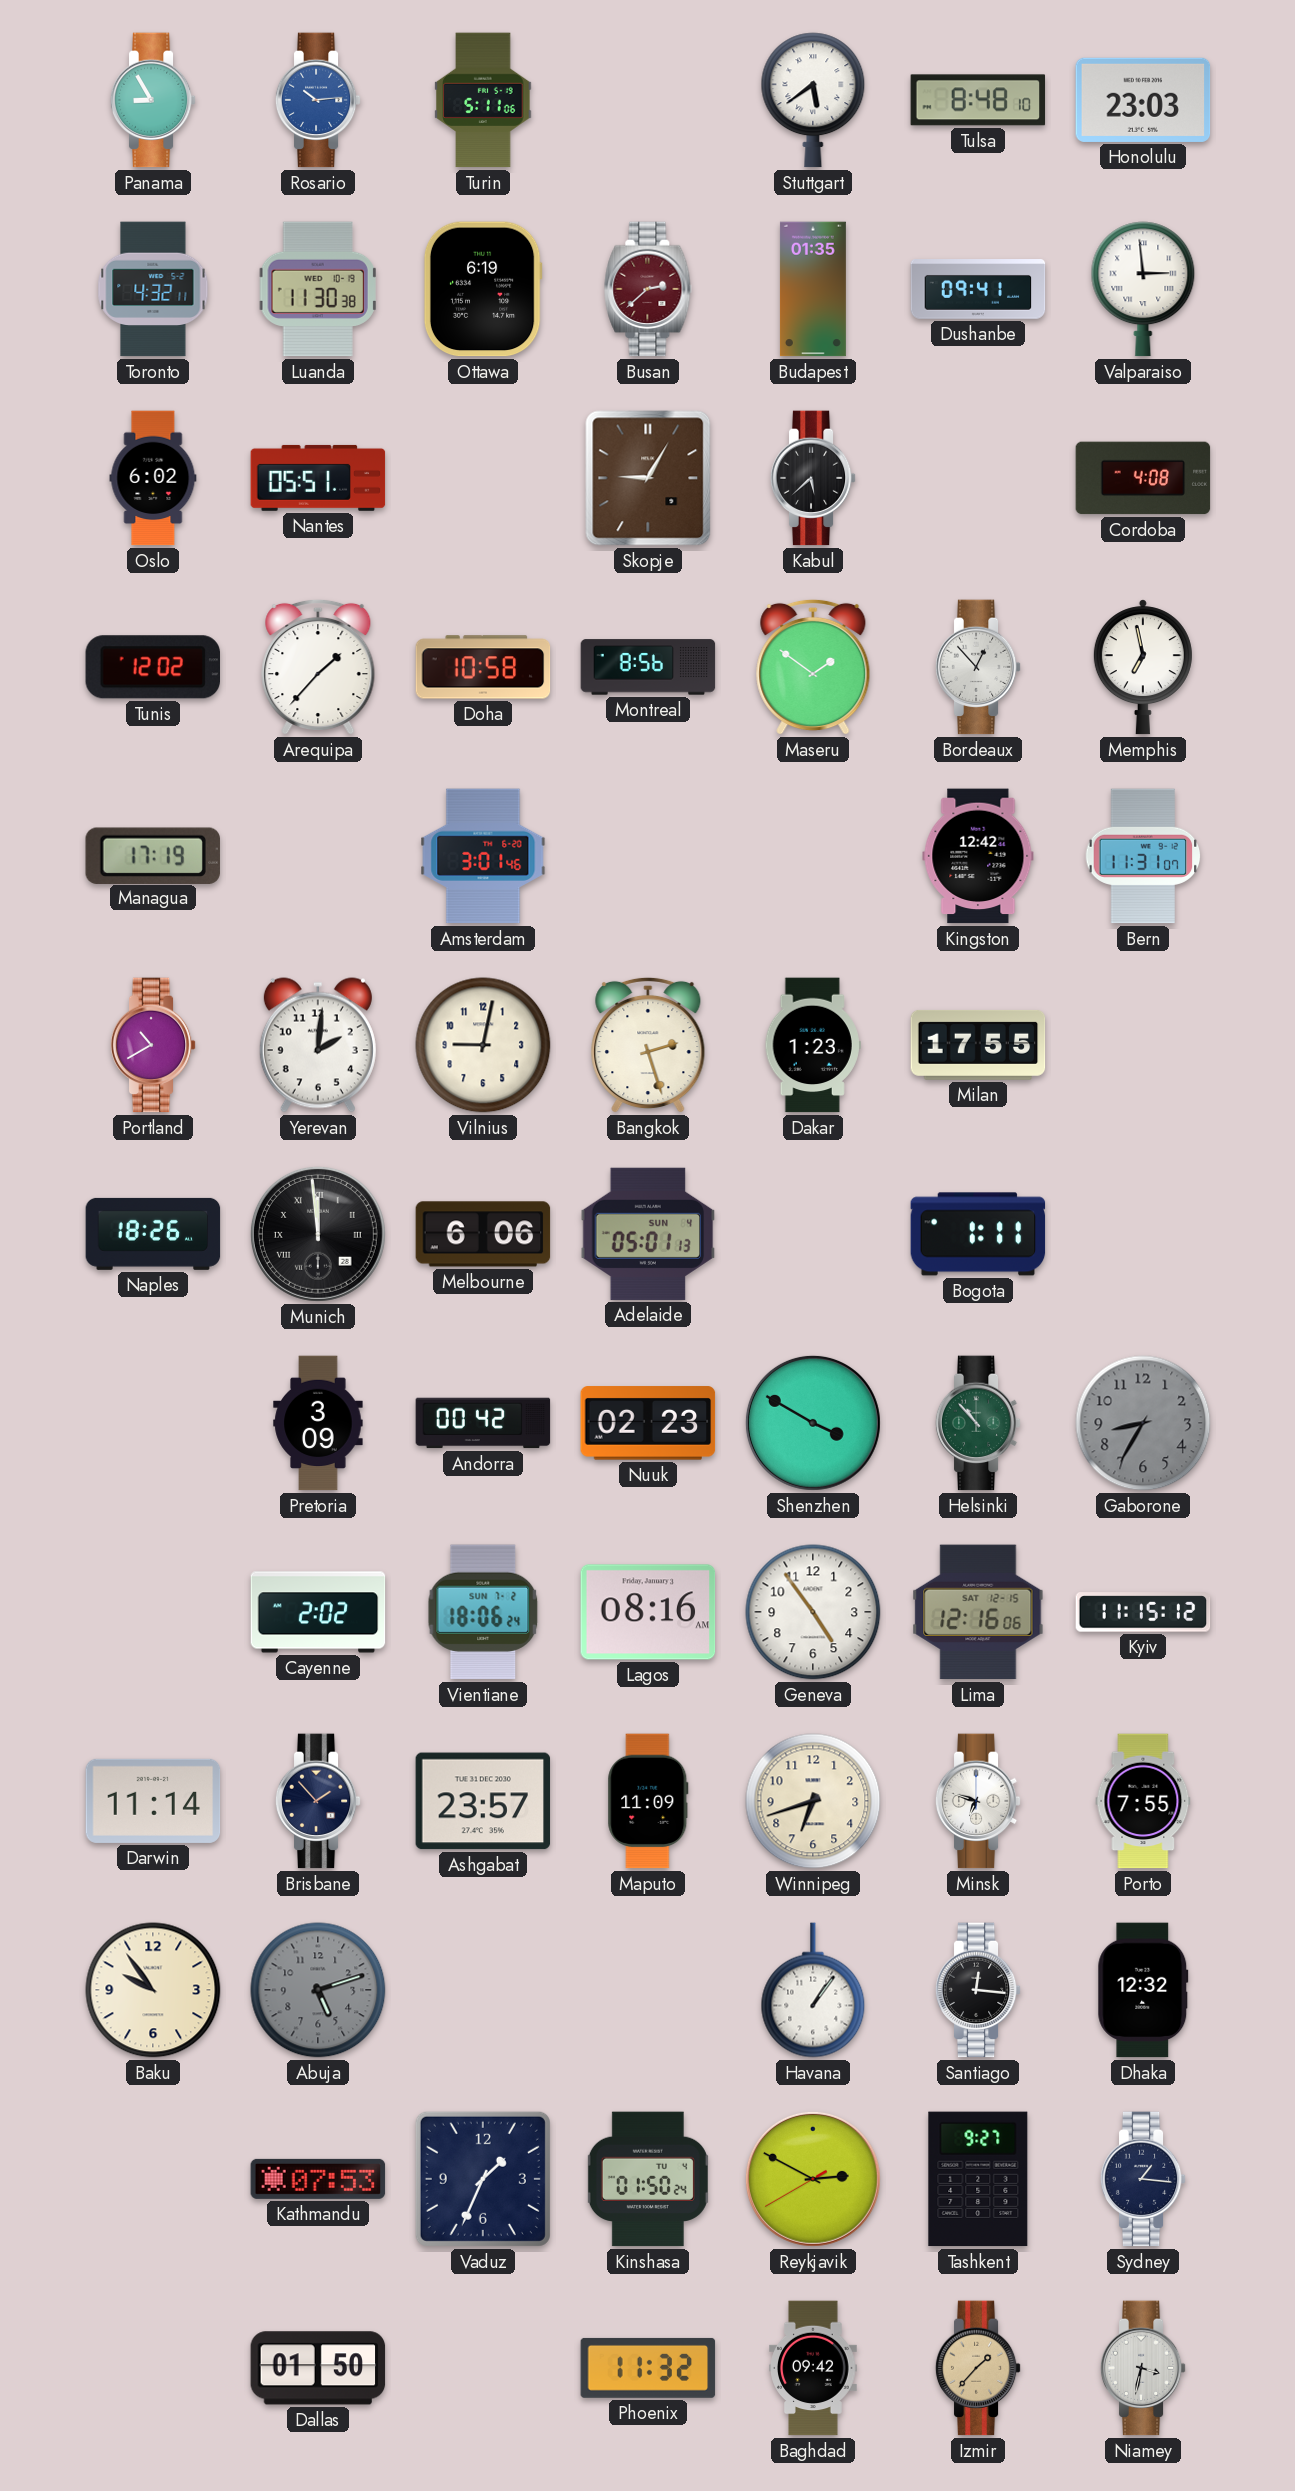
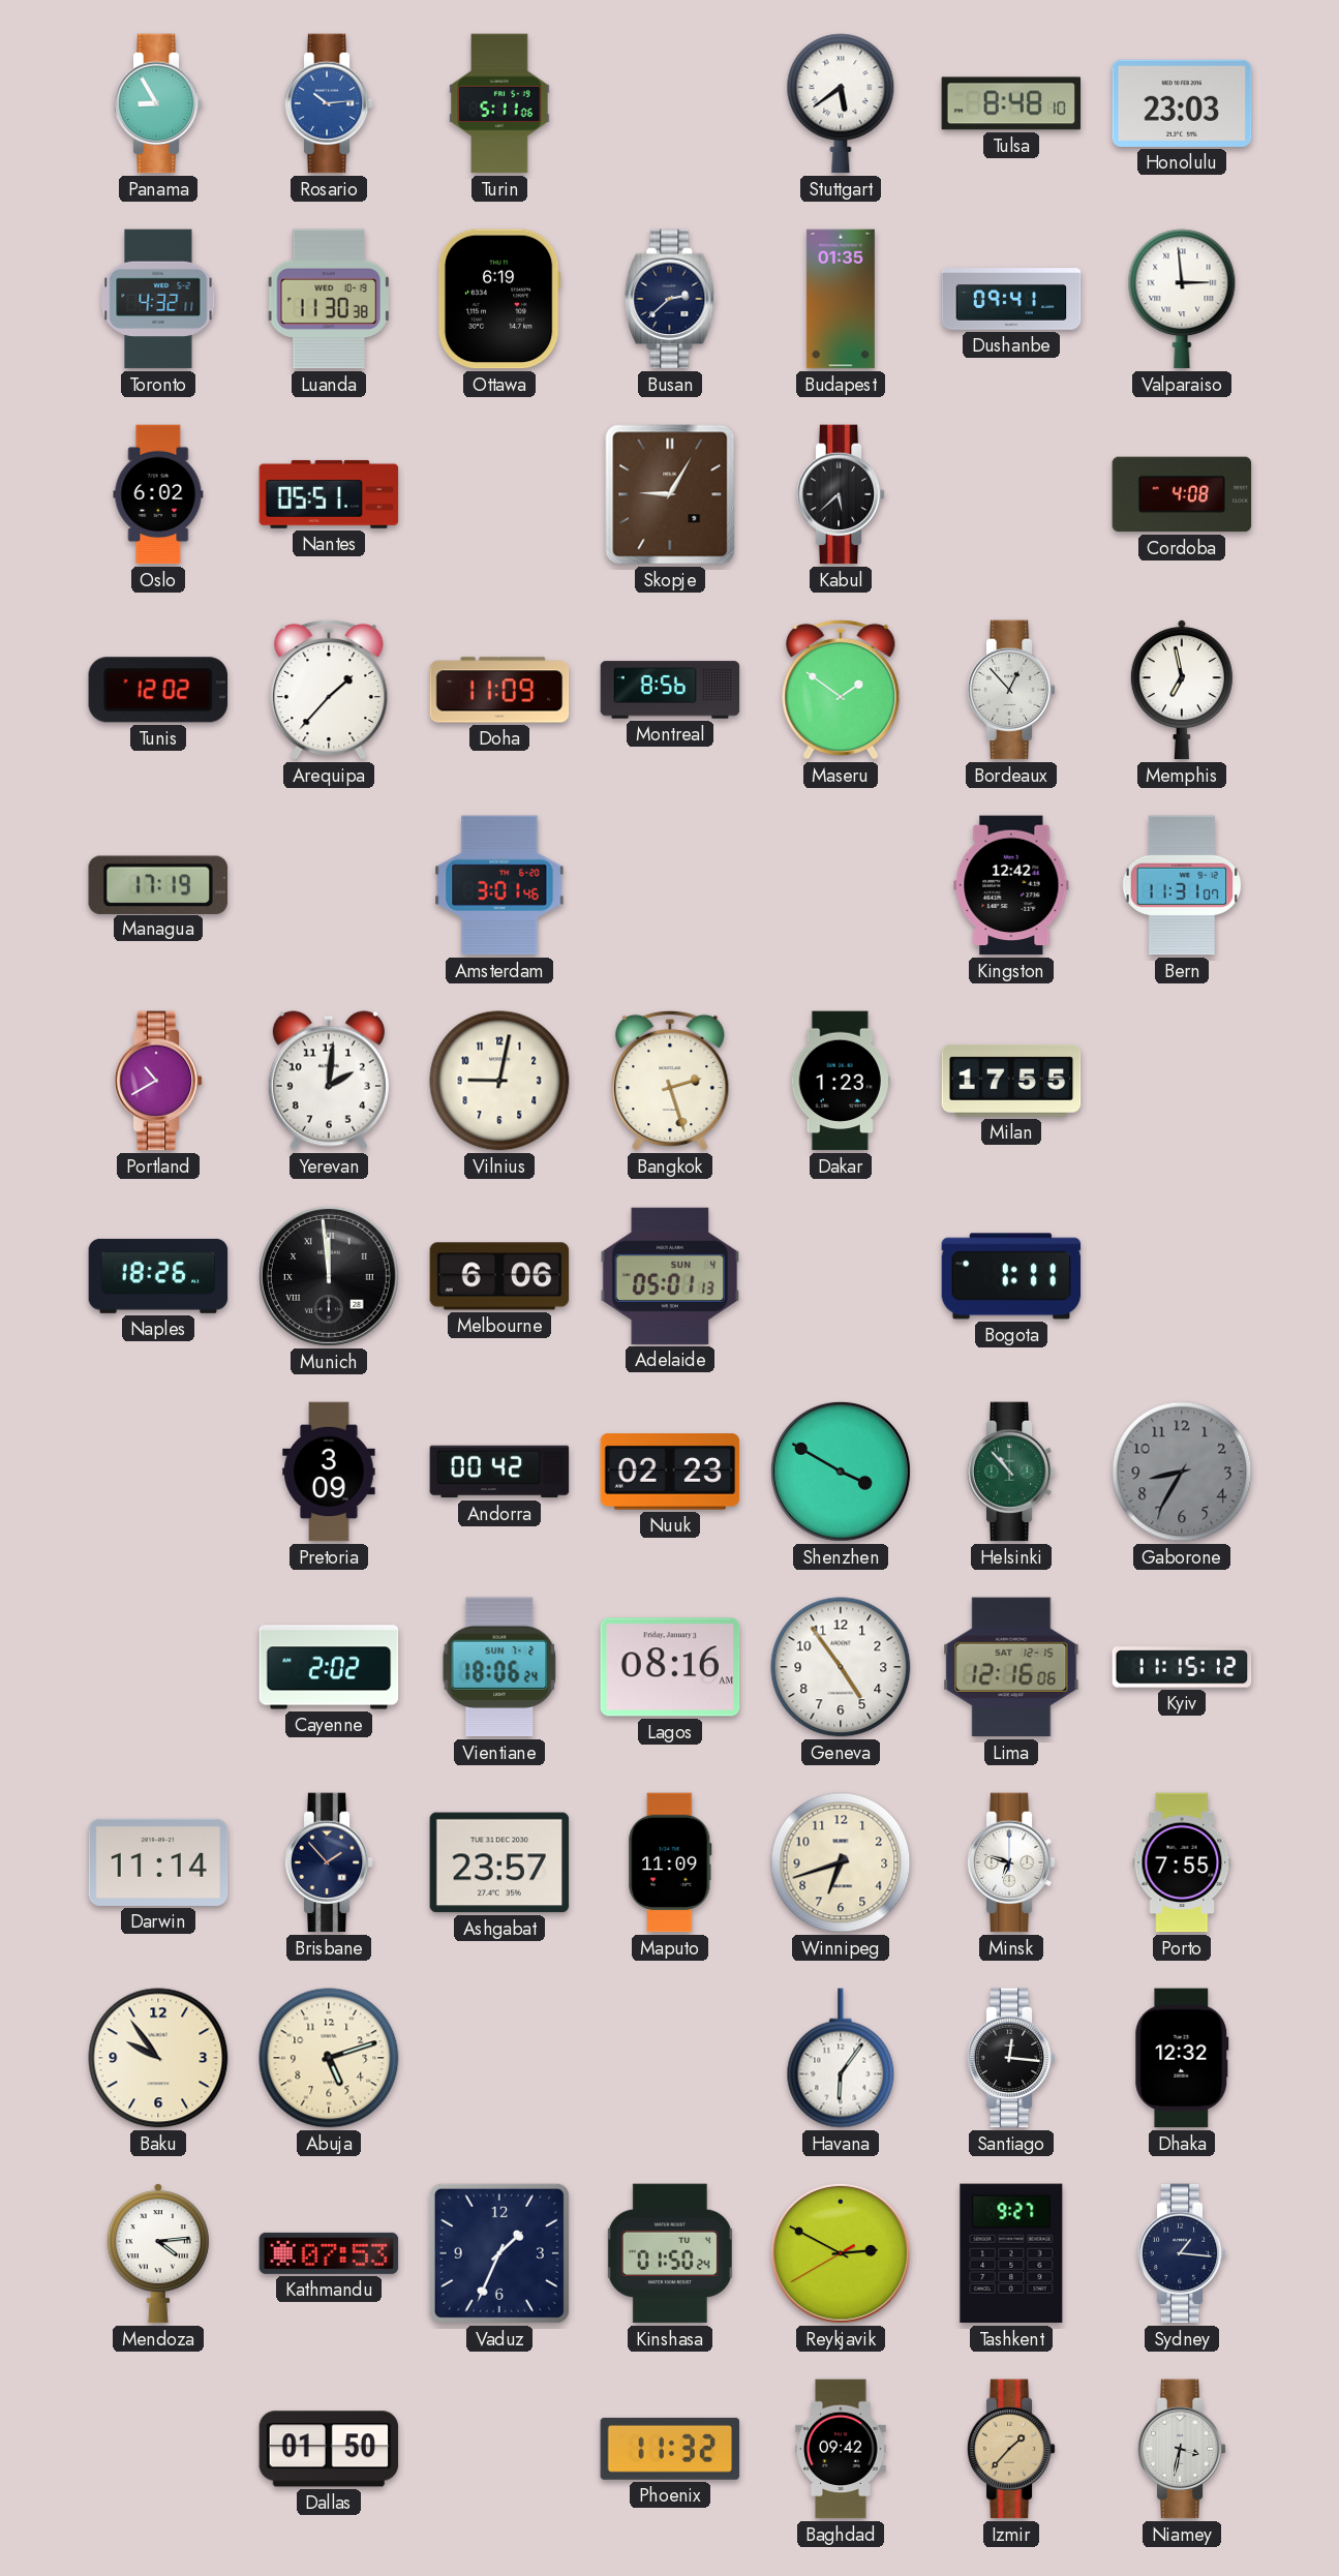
Busan dial: burgundy -> navy
Doha: 10:58 -> 11:09
Abuja dial: grey -> cream
Havana: 1:06 -> 6:06
Mendoza: none -> 4:14
